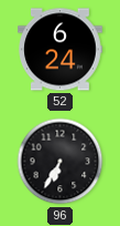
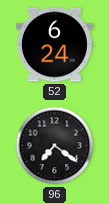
96: 6:35 -> 7:21
